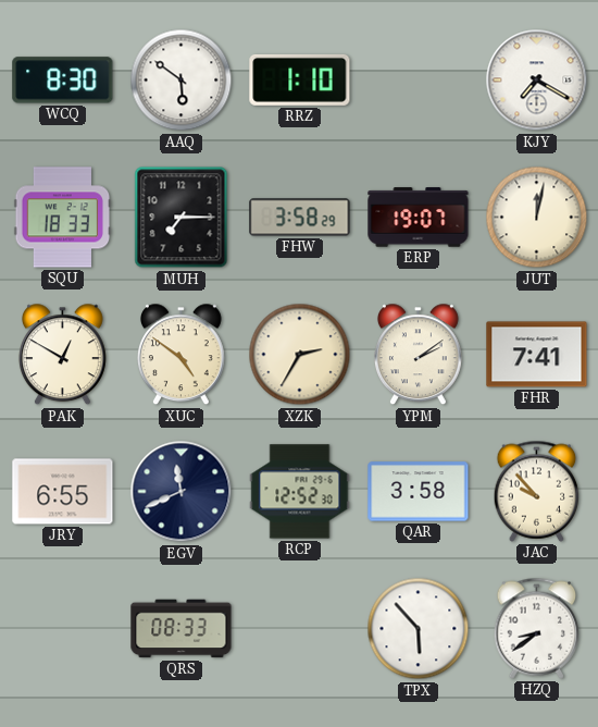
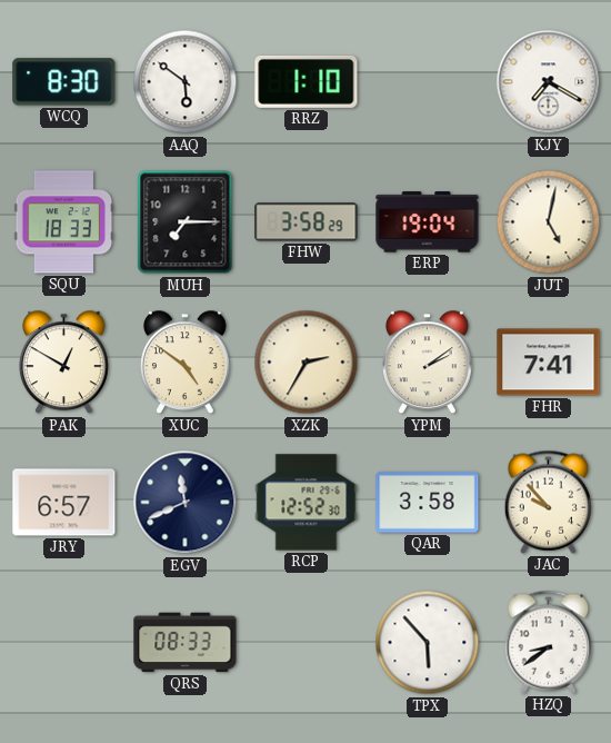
ERP: 19:07 -> 19:04
JUT: 12:02 -> 5:02
JRY: 6:55 -> 6:57
